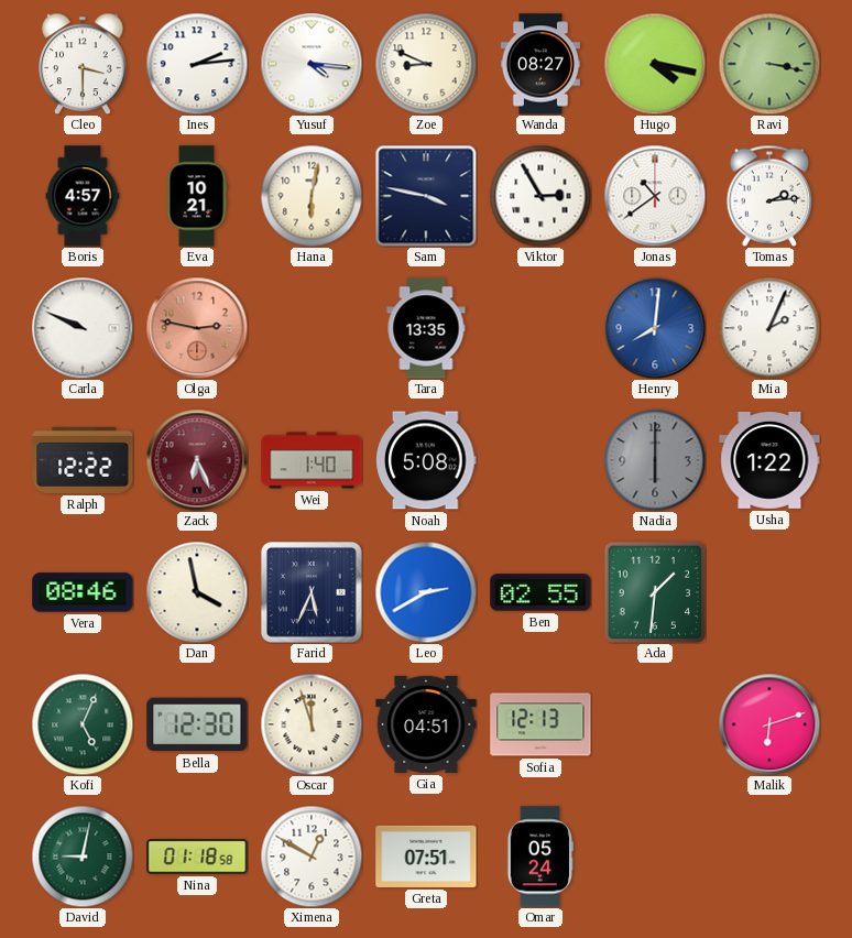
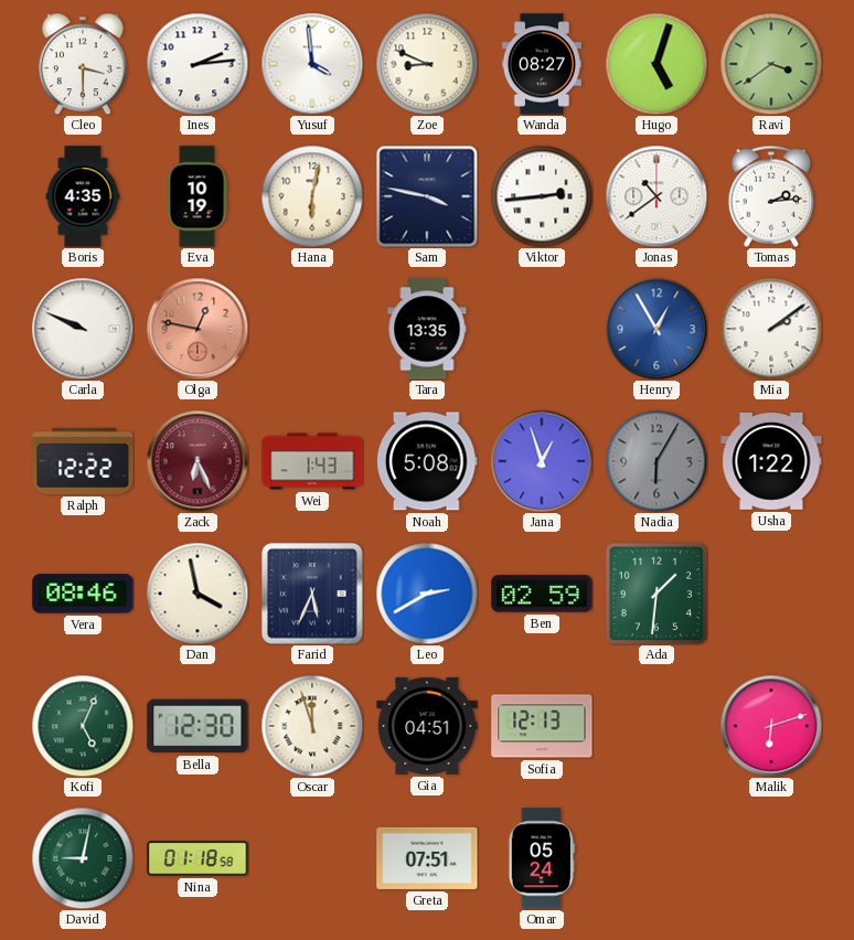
Yusuf: 4:16 -> 3:59
Hugo: 4:17 -> 5:03
Ravi: 3:17 -> 3:39
Boris: 4:57 -> 4:35
Eva: 10:21 -> 10:19
Viktor: 2:55 -> 2:44
Olga: 2:47 -> 12:47
Henry: 8:01 -> 12:55
Mia: 2:04 -> 2:09
Wei: 1:40 -> 1:43
Jana: none -> 12:57
Nadia: 6:00 -> 6:05
Ben: 02:55 -> 02:59
Ximena: 12:50 -> none
